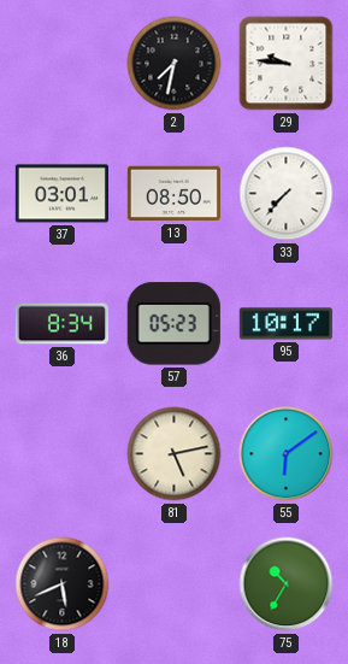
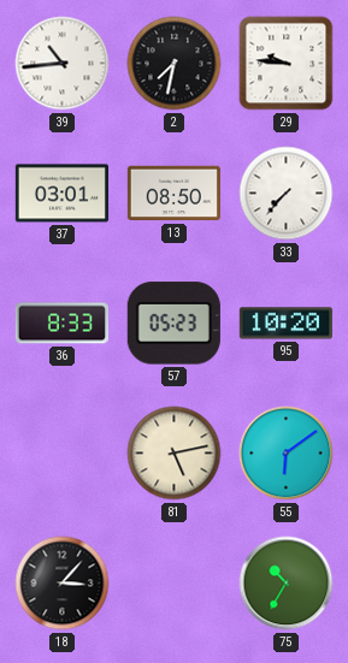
39: none -> 10:44
36: 8:34 -> 8:33
95: 10:17 -> 10:20
18: 5:41 -> 3:07
